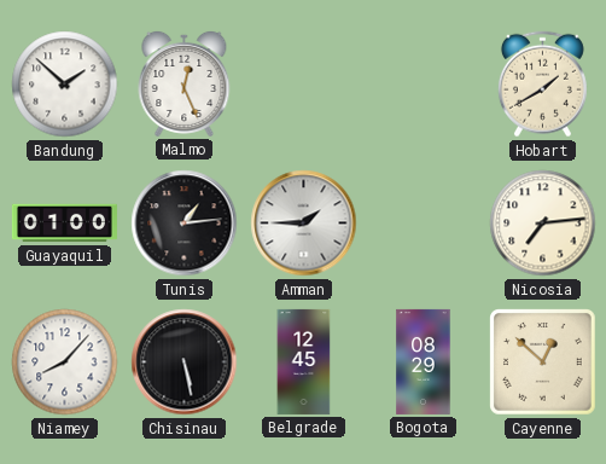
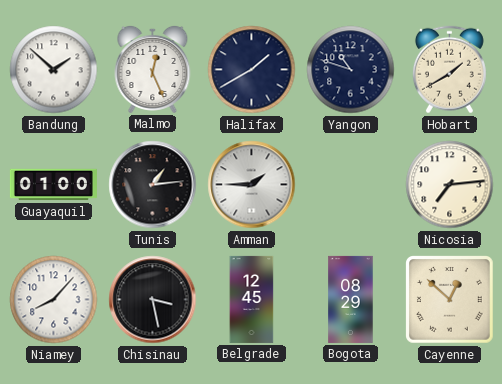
Halifax: none -> 1:40
Yangon: none -> 10:48
Chisinau: 5:28 -> 3:28
